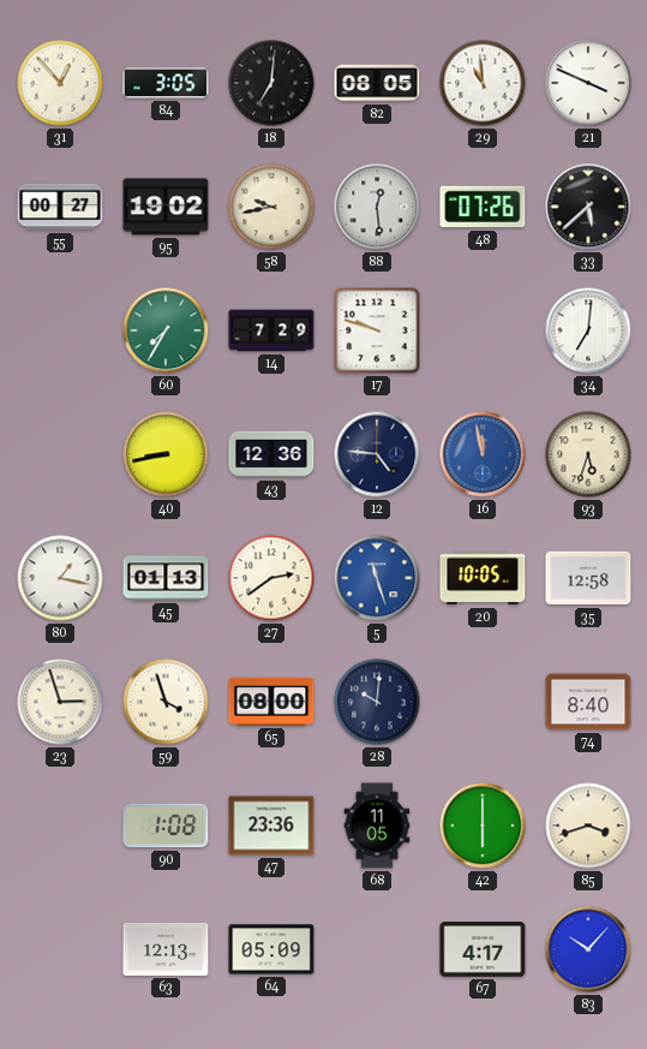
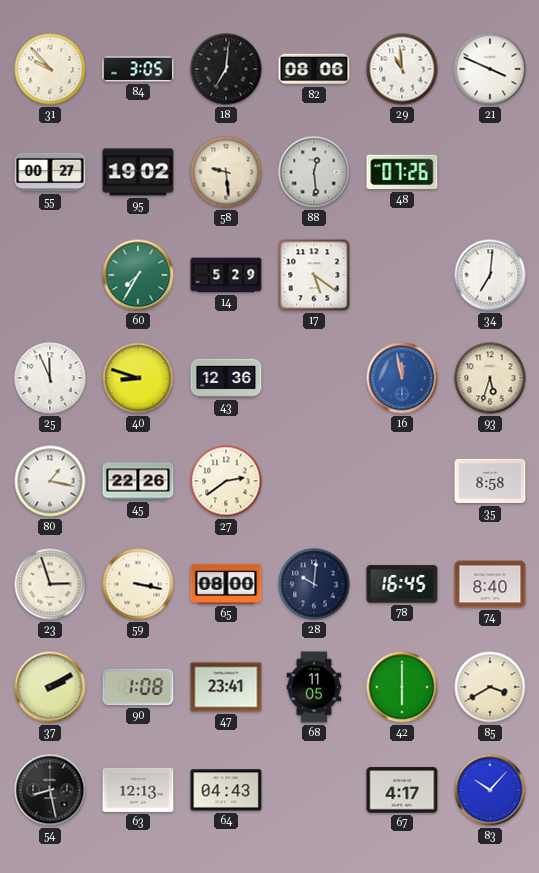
31: 12:53 -> 9:53
82: 08:05 -> 08:06
58: 9:43 -> 9:29
33: 5:38 -> none
14: 7:29 -> 5:29
17: 9:48 -> 5:21
25: none -> 11:56
40: 8:43 -> 8:48
12: 4:46 -> none
45: 01:13 -> 22:26
5: 11:27 -> none
20: 10:05 -> none
35: 12:58 -> 8:58
59: 3:57 -> 3:17
78: none -> 16:45
37: none -> 2:10
47: 23:36 -> 23:41
85: 3:42 -> 3:40
54: none -> 8:28
64: 05:09 -> 04:43
